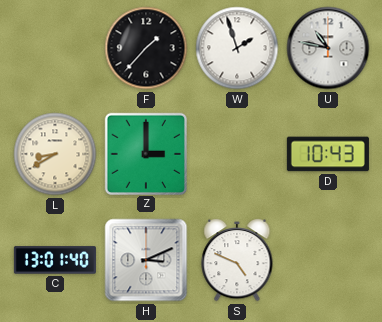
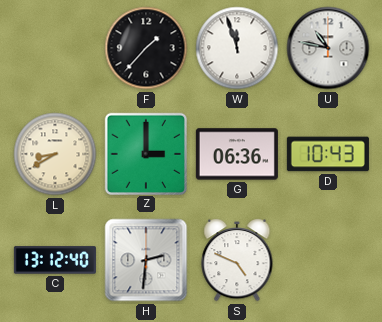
W: 1:57 -> 11:57
G: none -> 06:36
C: 13:01 -> 13:12
H: 3:11 -> 2:31
